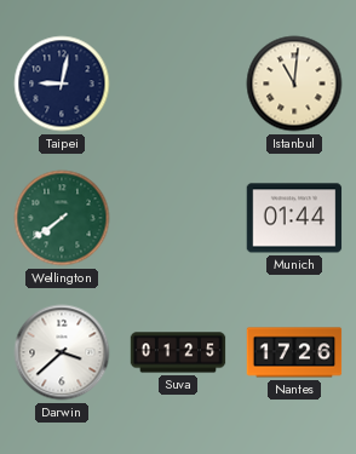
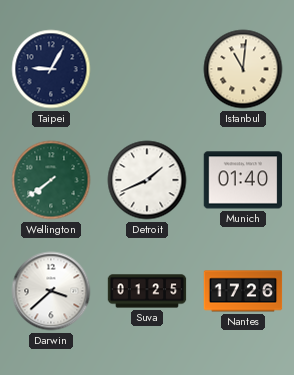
Taipei: 9:02 -> 9:05
Detroit: none -> 1:41
Munich: 01:44 -> 01:40
